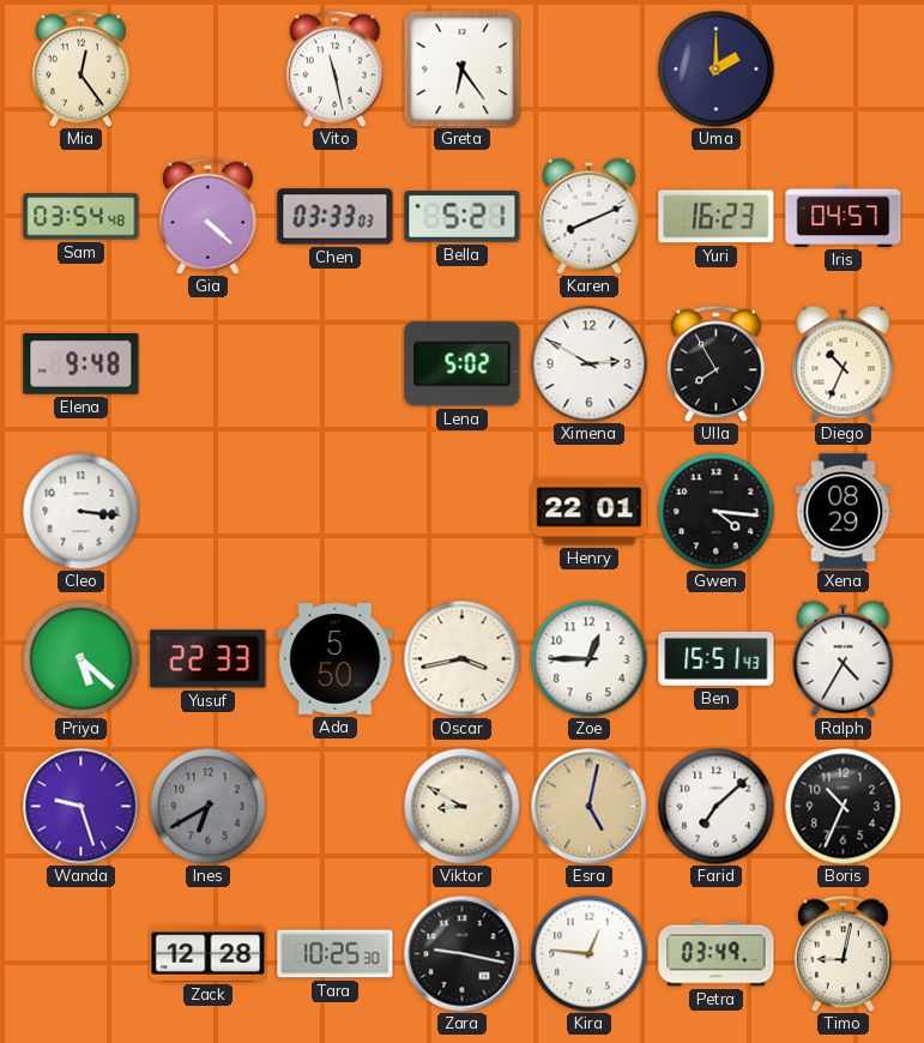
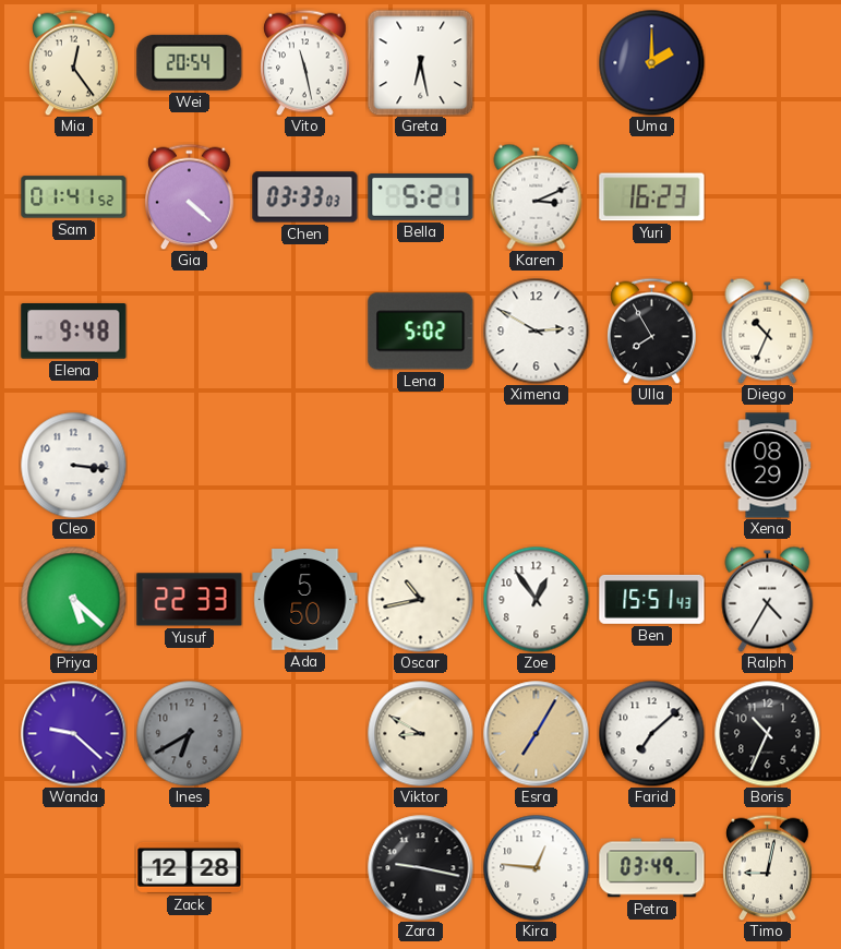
Wei: none -> 20:54
Greta: 6:24 -> 6:28
Sam: 03:54 -> 01:41
Karen: 8:11 -> 3:11
Iris: 04:57 -> none
Henry: 22:01 -> none
Gwen: 4:16 -> none
Oscar: 3:43 -> 10:43
Zoe: 12:45 -> 12:54
Wanda: 9:27 -> 9:22
Esra: 5:02 -> 7:05
Tara: 10:25 -> none
